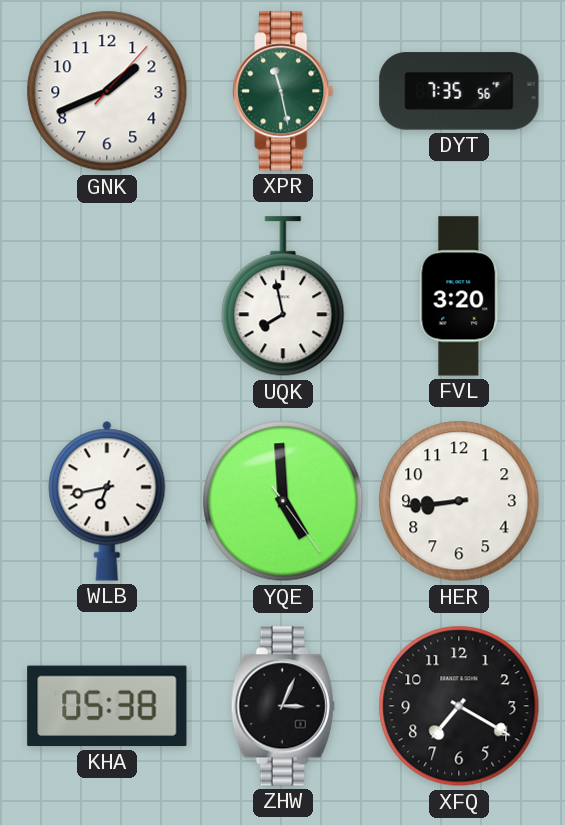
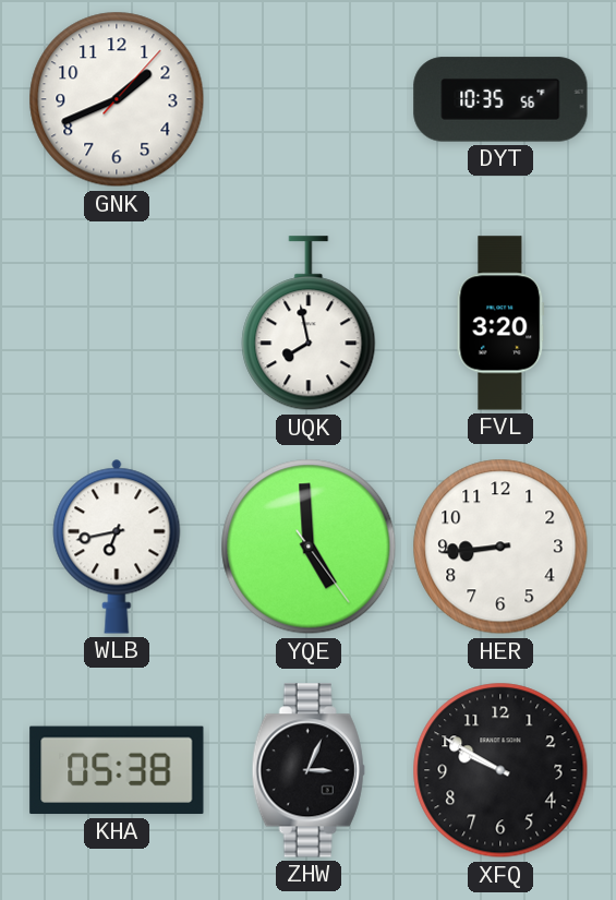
XPR: 11:28 -> none
DYT: 7:35 -> 10:35
XFQ: 7:20 -> 9:50
